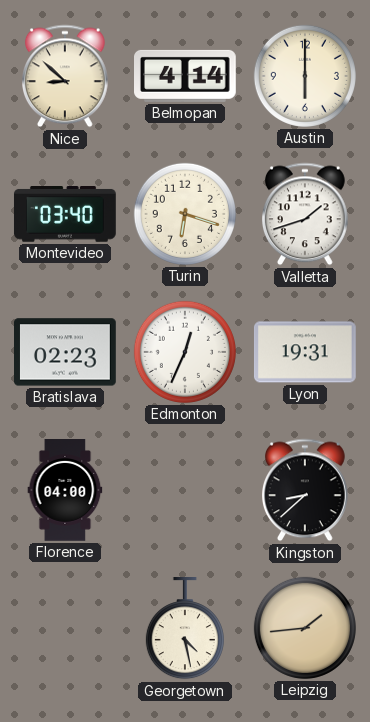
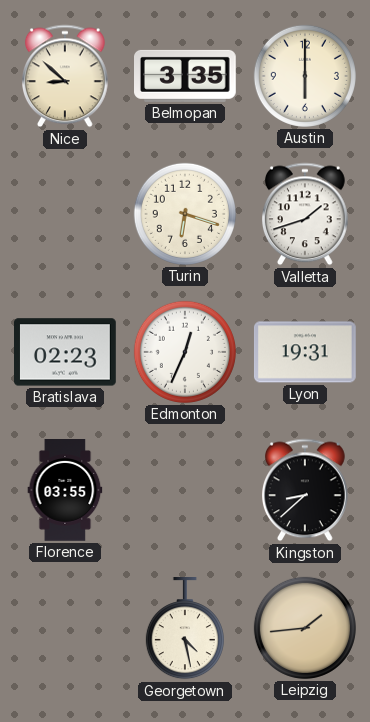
Belmopan: 4:14 -> 3:35
Montevideo: 03:40 -> none
Florence: 04:00 -> 03:55
